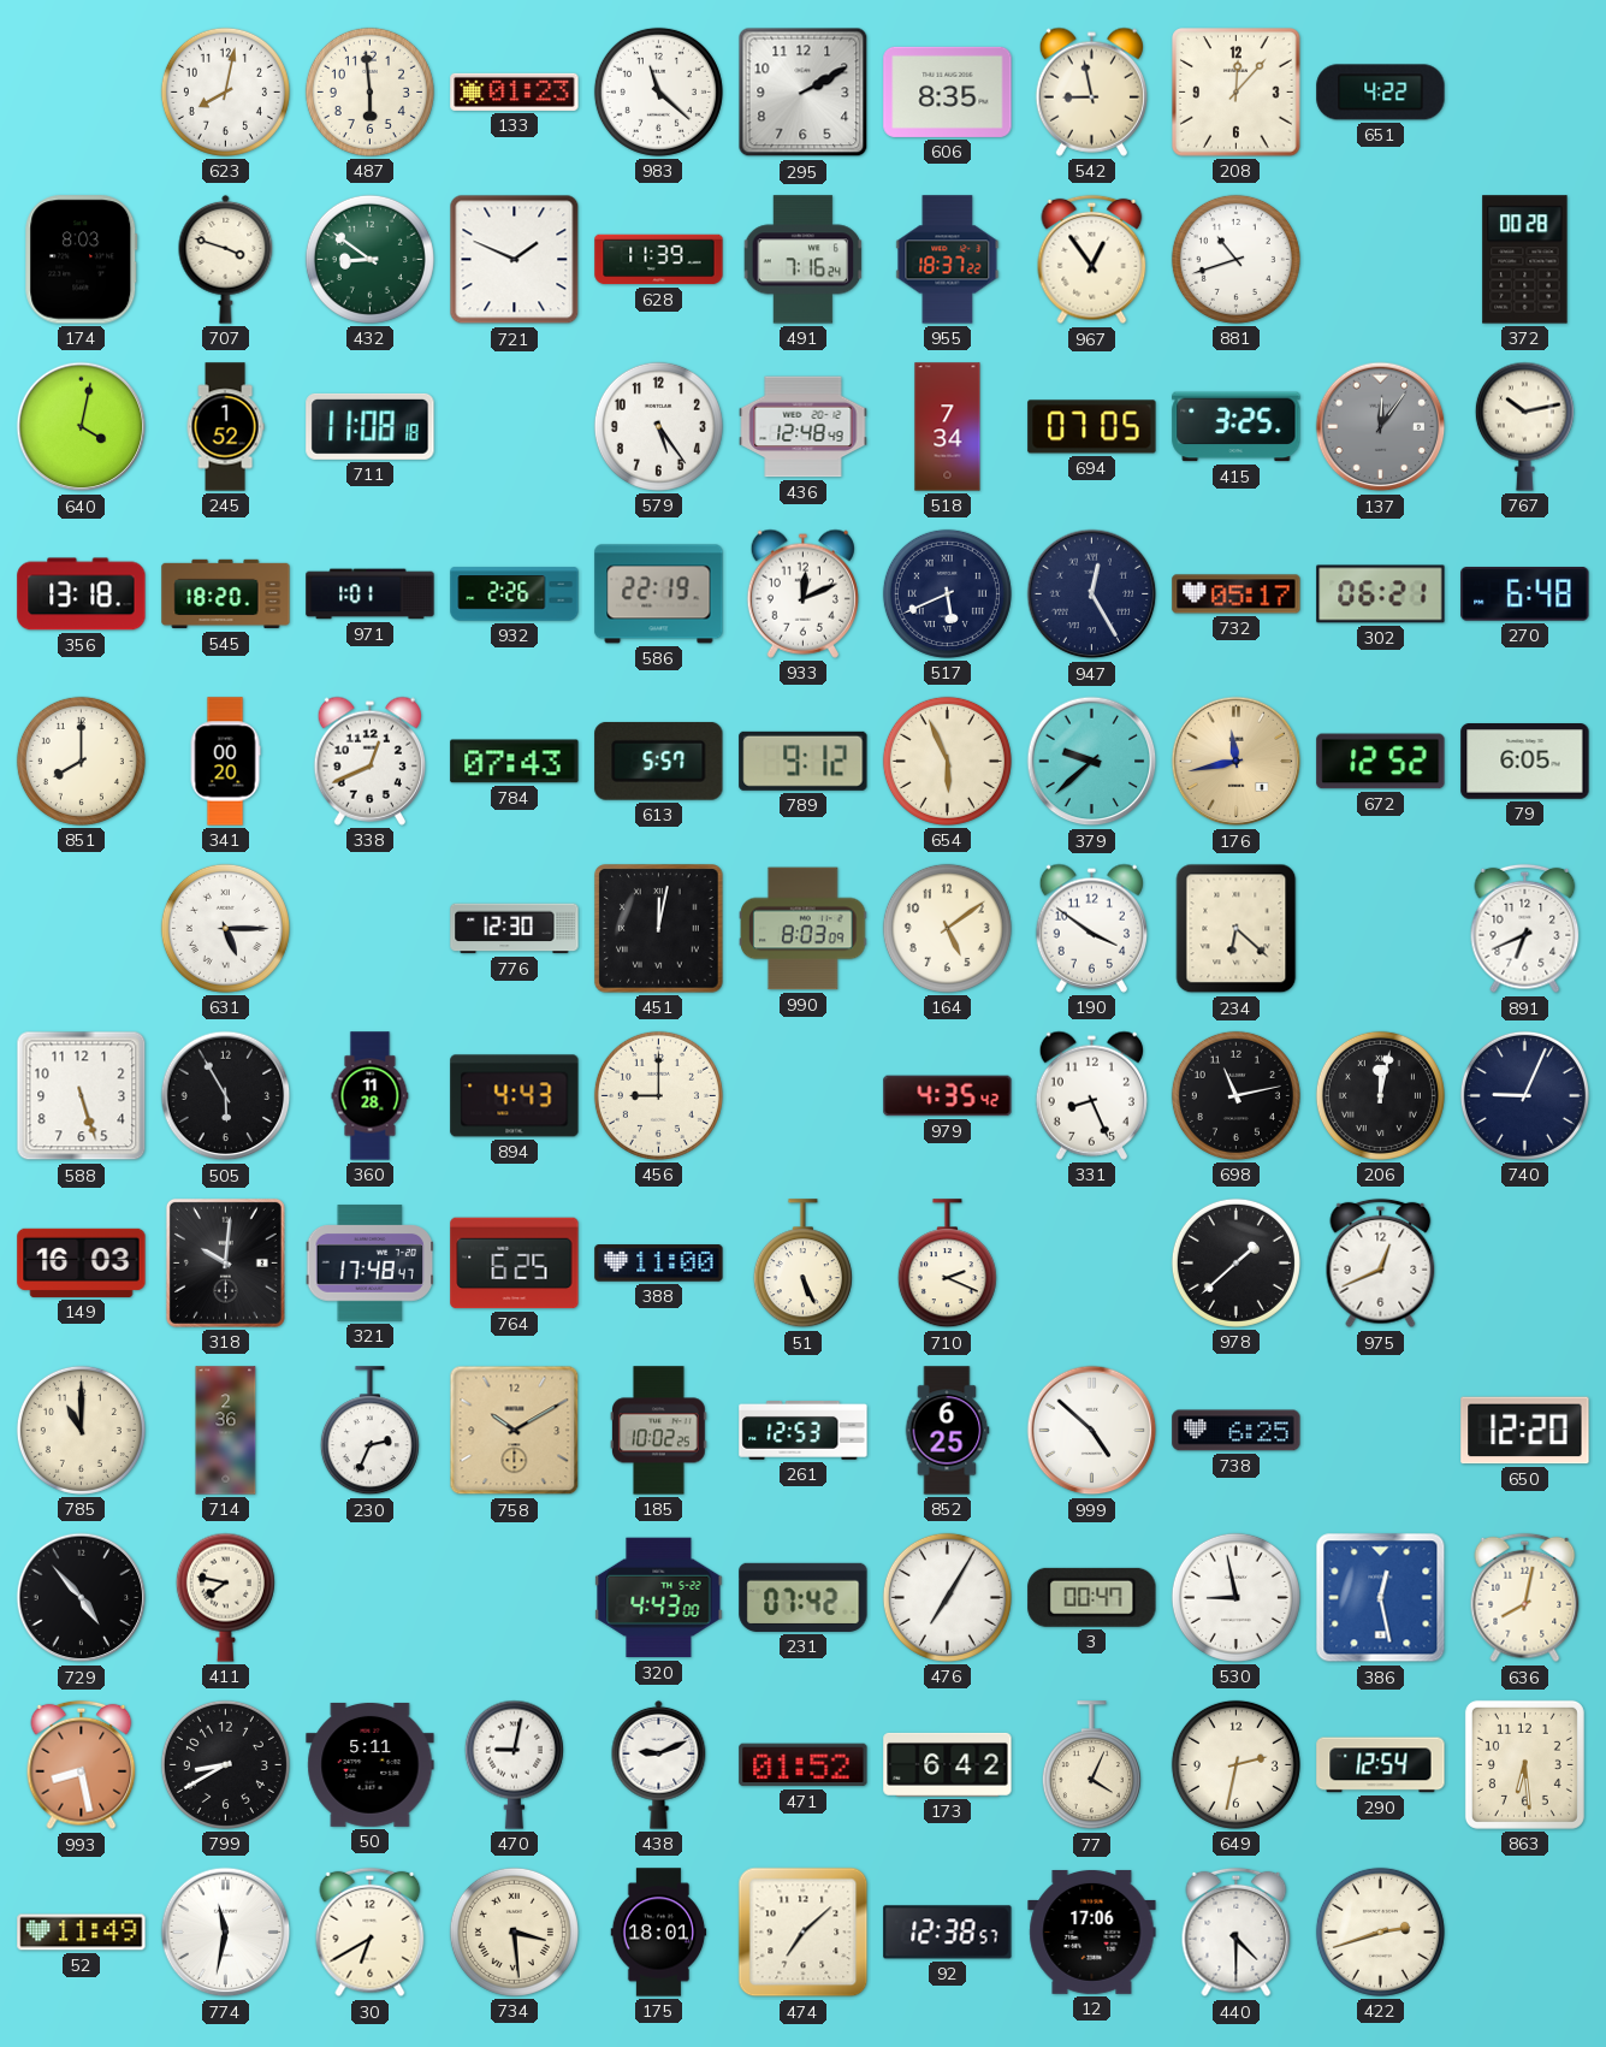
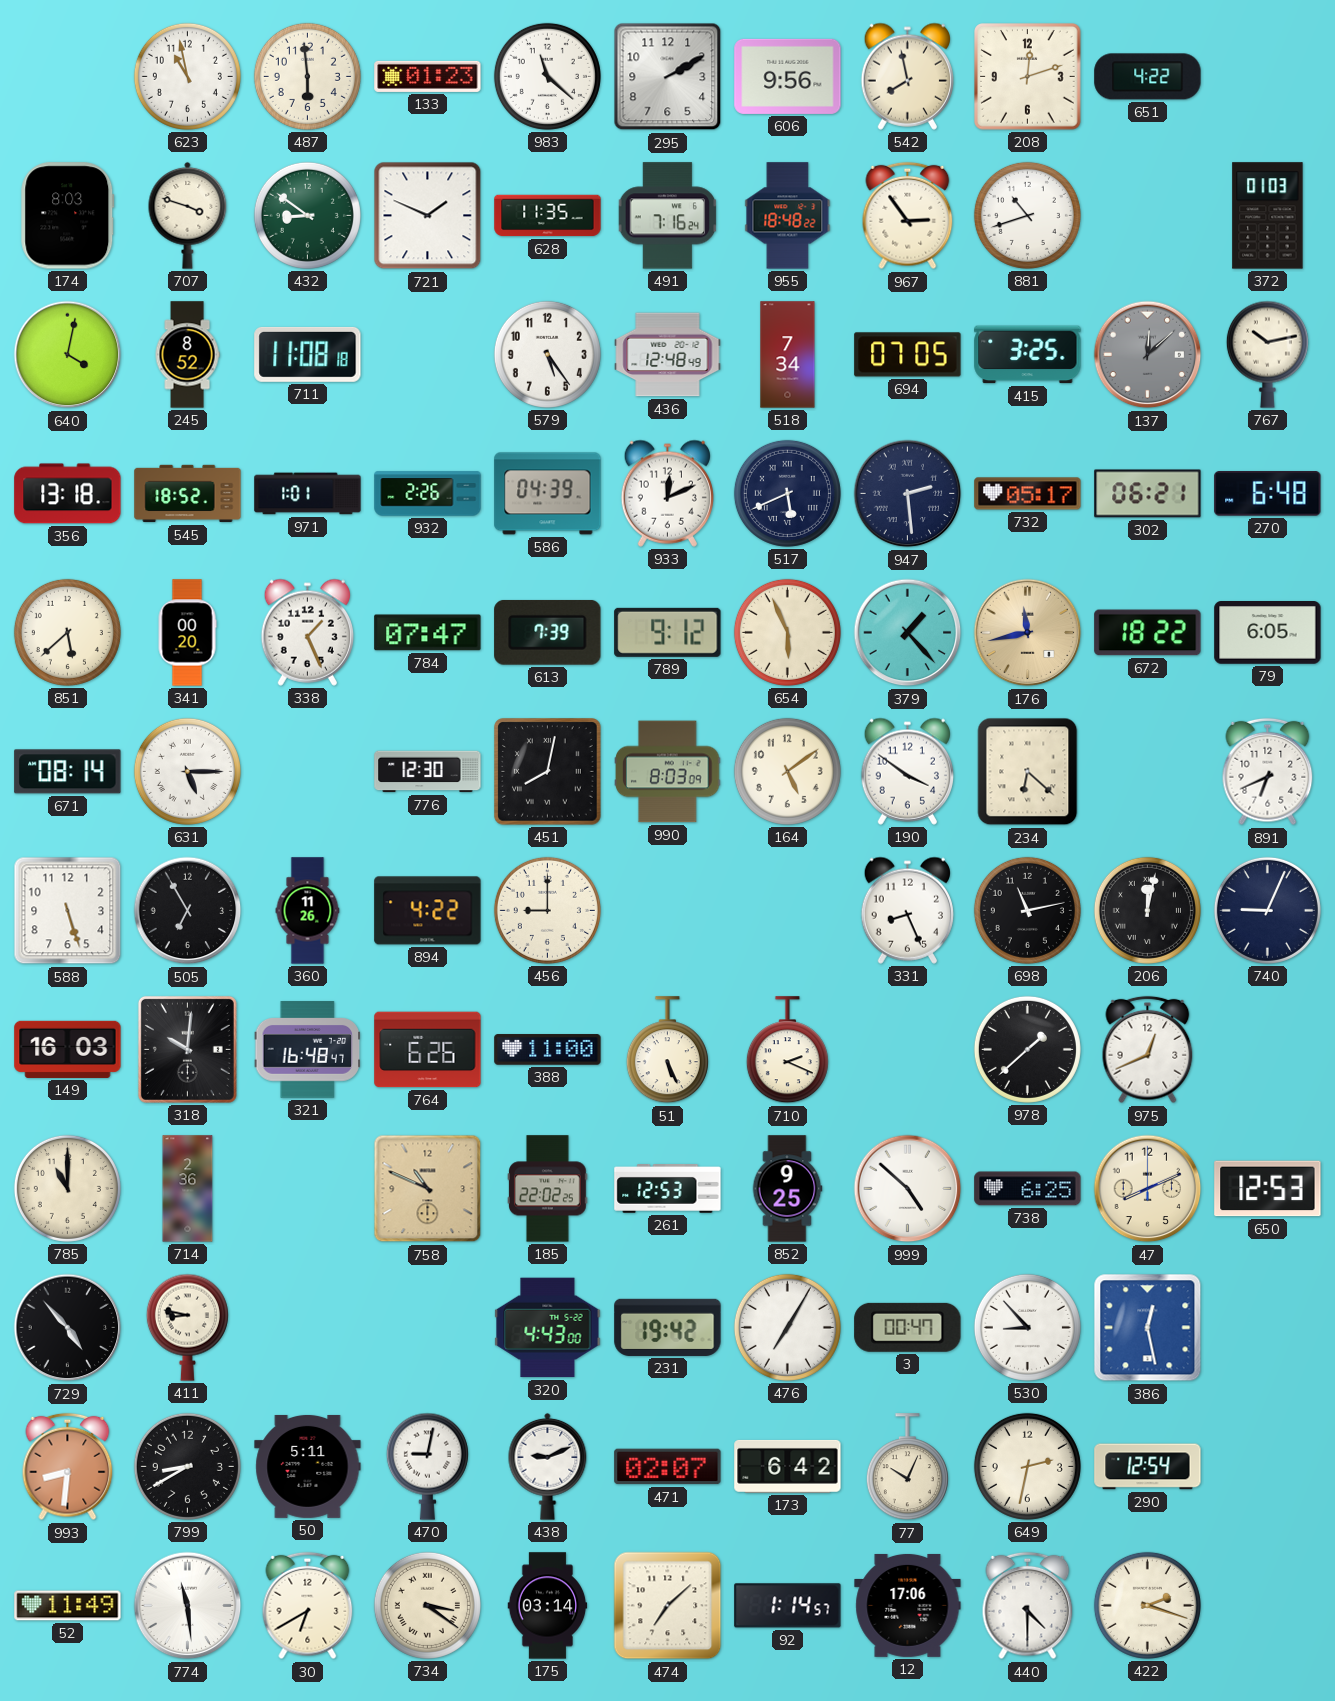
623: 8:02 -> 10:58
606: 8:35 -> 9:56
542: 8:58 -> 7:58
208: 12:07 -> 12:12
628: 11:39 -> 11:35
955: 18:37 -> 18:48
967: 12:54 -> 2:54
372: 00:28 -> 01:03
245: 1:52 -> 8:52
137: 12:06 -> 12:08
545: 18:20 -> 18:52
586: 22:19 -> 04:39
947: 12:25 -> 2:29
851: 8:00 -> 5:38
338: 12:41 -> 1:26
784: 07:43 -> 07:47
613: 5:57 -> 7:39
379: 9:38 -> 1:23
672: 12:52 -> 18:22
671: none -> 08:14
451: 12:02 -> 8:02
505: 5:55 -> 6:55
360: 11:28 -> 11:26
894: 4:43 -> 4:22
979: 4:35 -> none
321: 17:48 -> 16:48
764: 6:25 -> 6:26
230: 2:34 -> none
758: 10:10 -> 10:49
185: 10:02 -> 22:02
852: 6:25 -> 9:25
47: none -> 8:11
650: 12:20 -> 12:53
411: 7:47 -> 8:47
231: 07:42 -> 19:42
530: 8:58 -> 8:53
636: 8:02 -> none
993: 8:28 -> 8:31
471: 01:52 -> 02:07
77: 4:04 -> 10:04
863: 6:29 -> none
774: 11:32 -> 11:29
734: 3:29 -> 3:21
175: 18:01 -> 03:14
92: 12:38 -> 1:14
422: 2:42 -> 2:18
